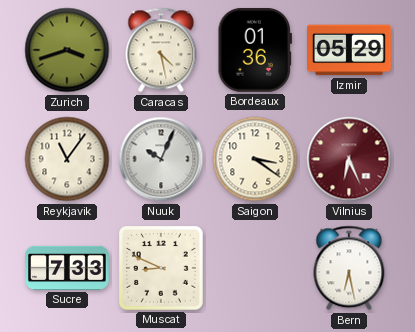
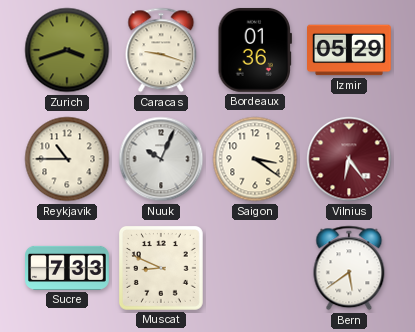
Caracas: 4:28 -> 9:18
Reykjavik: 11:06 -> 10:45
Vilnius: 6:26 -> 6:24
Bern: 6:28 -> 5:39
